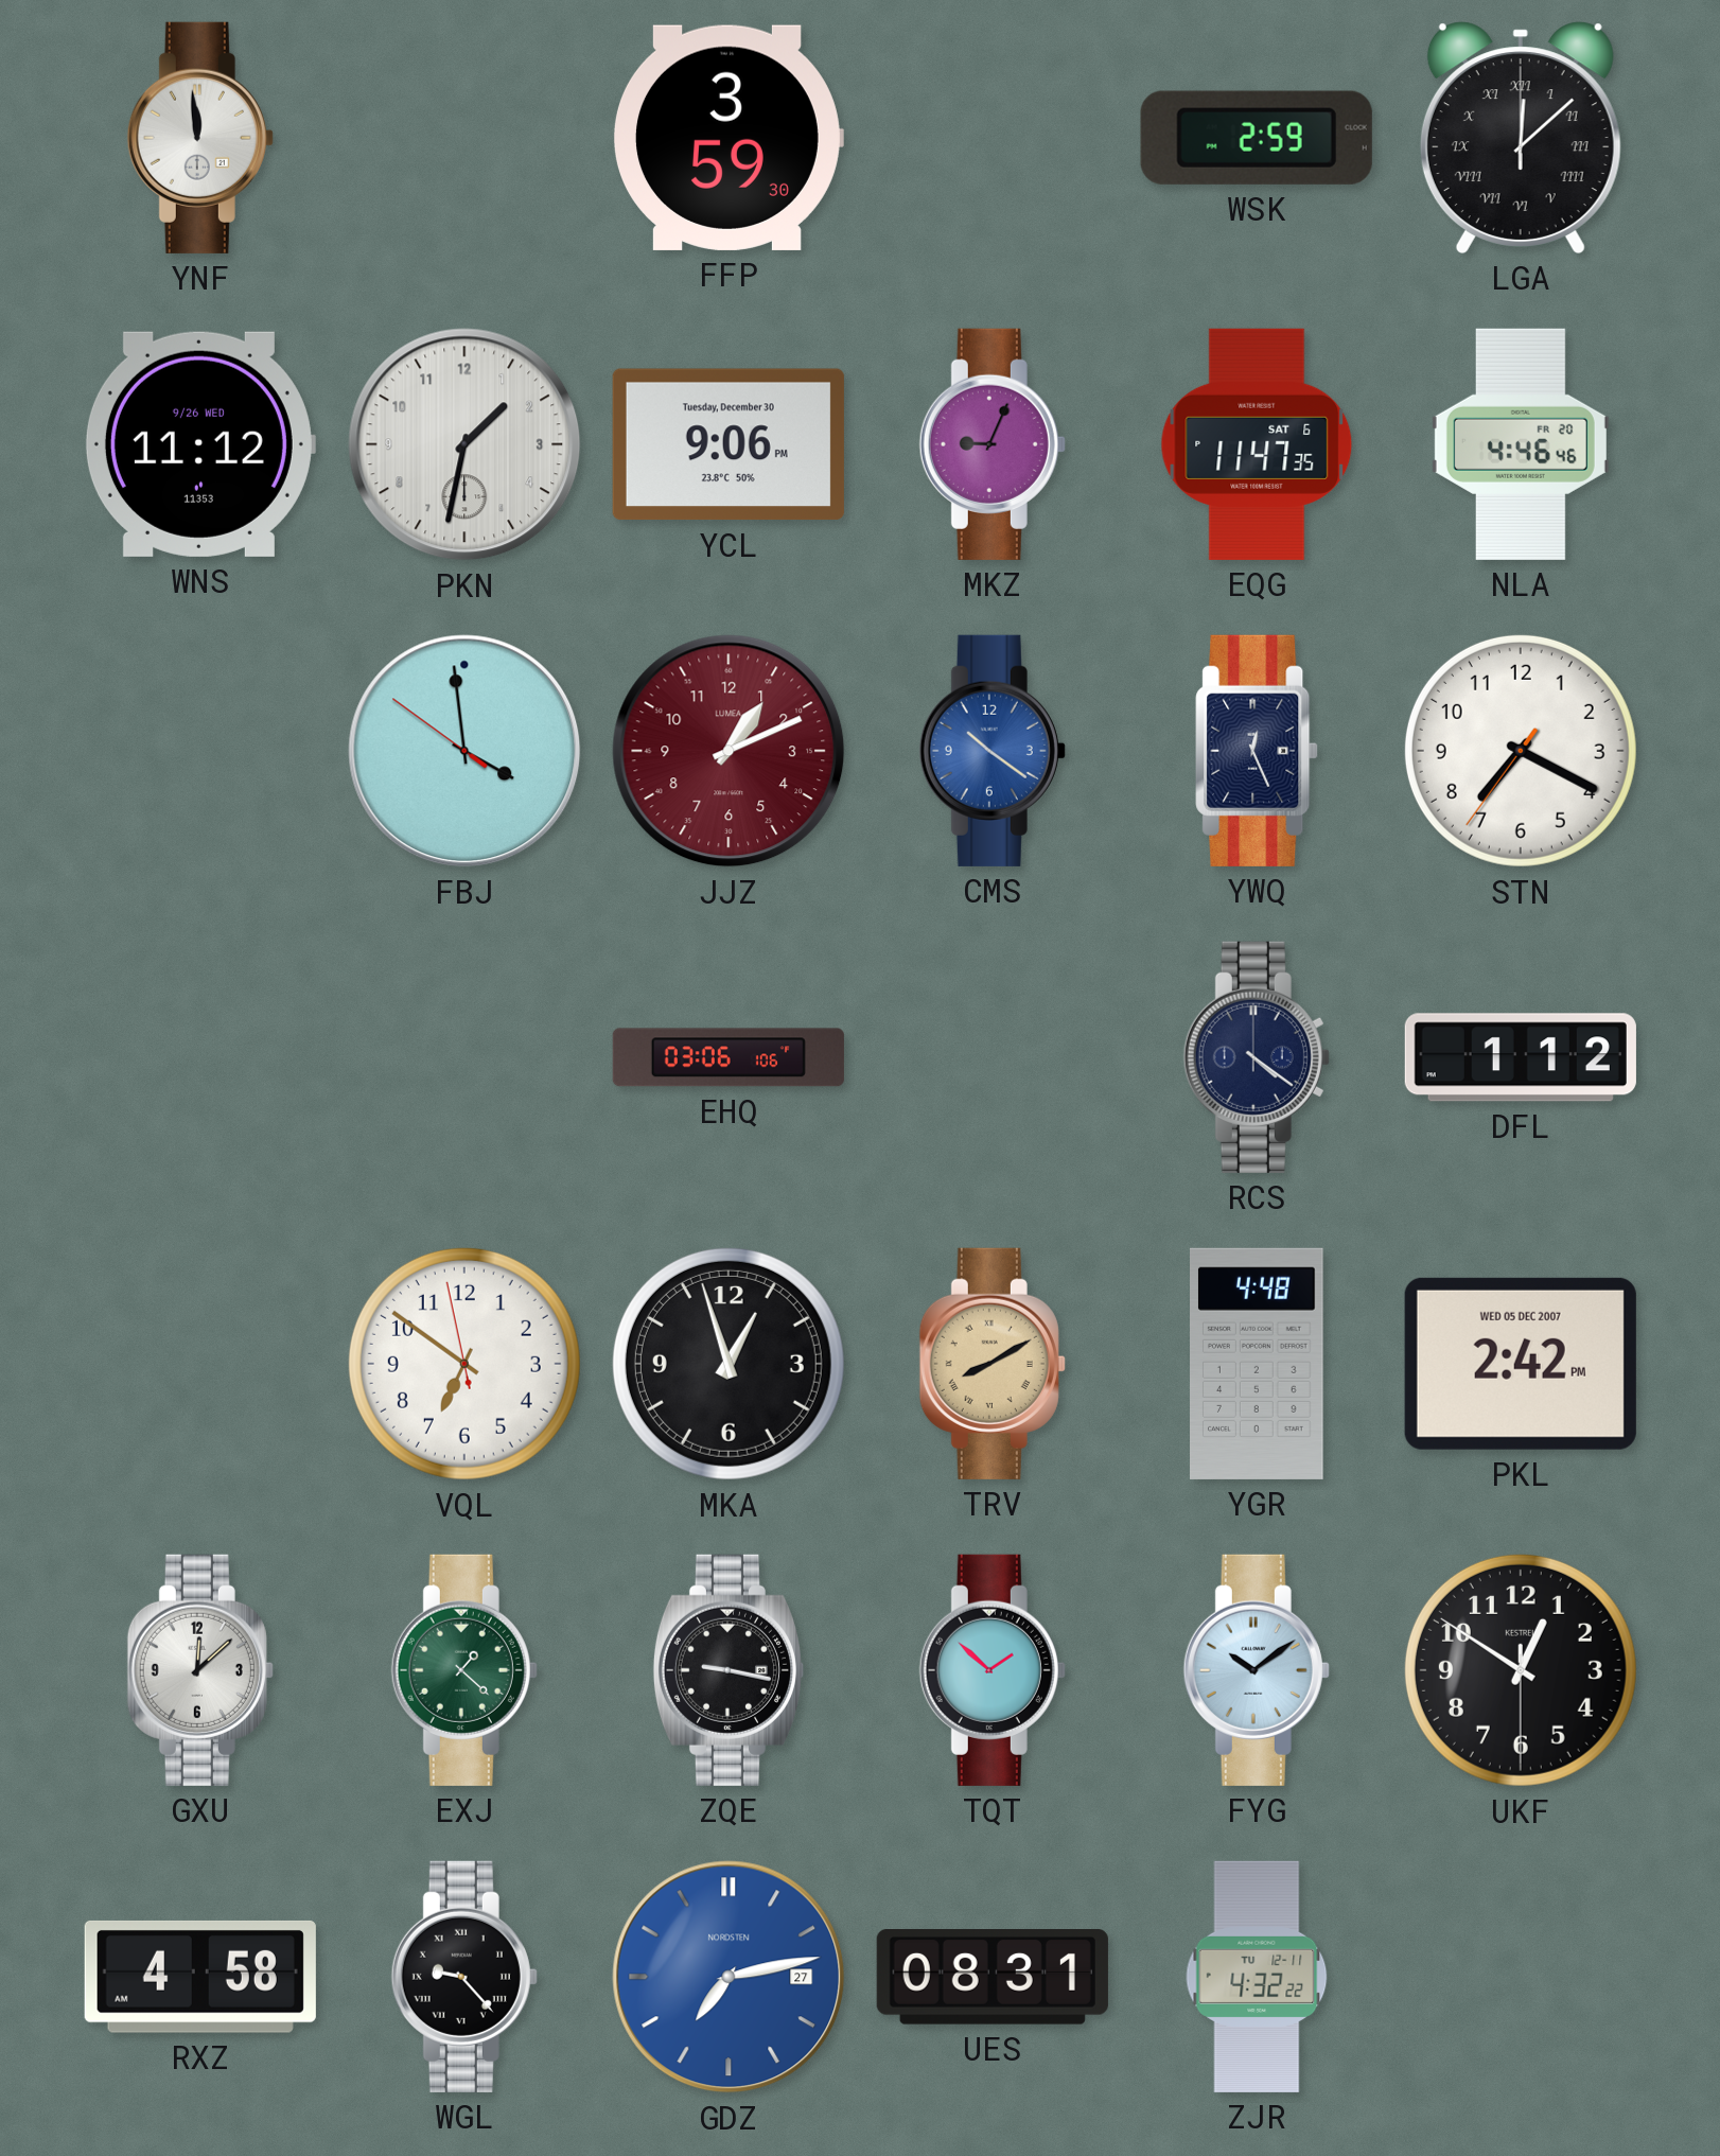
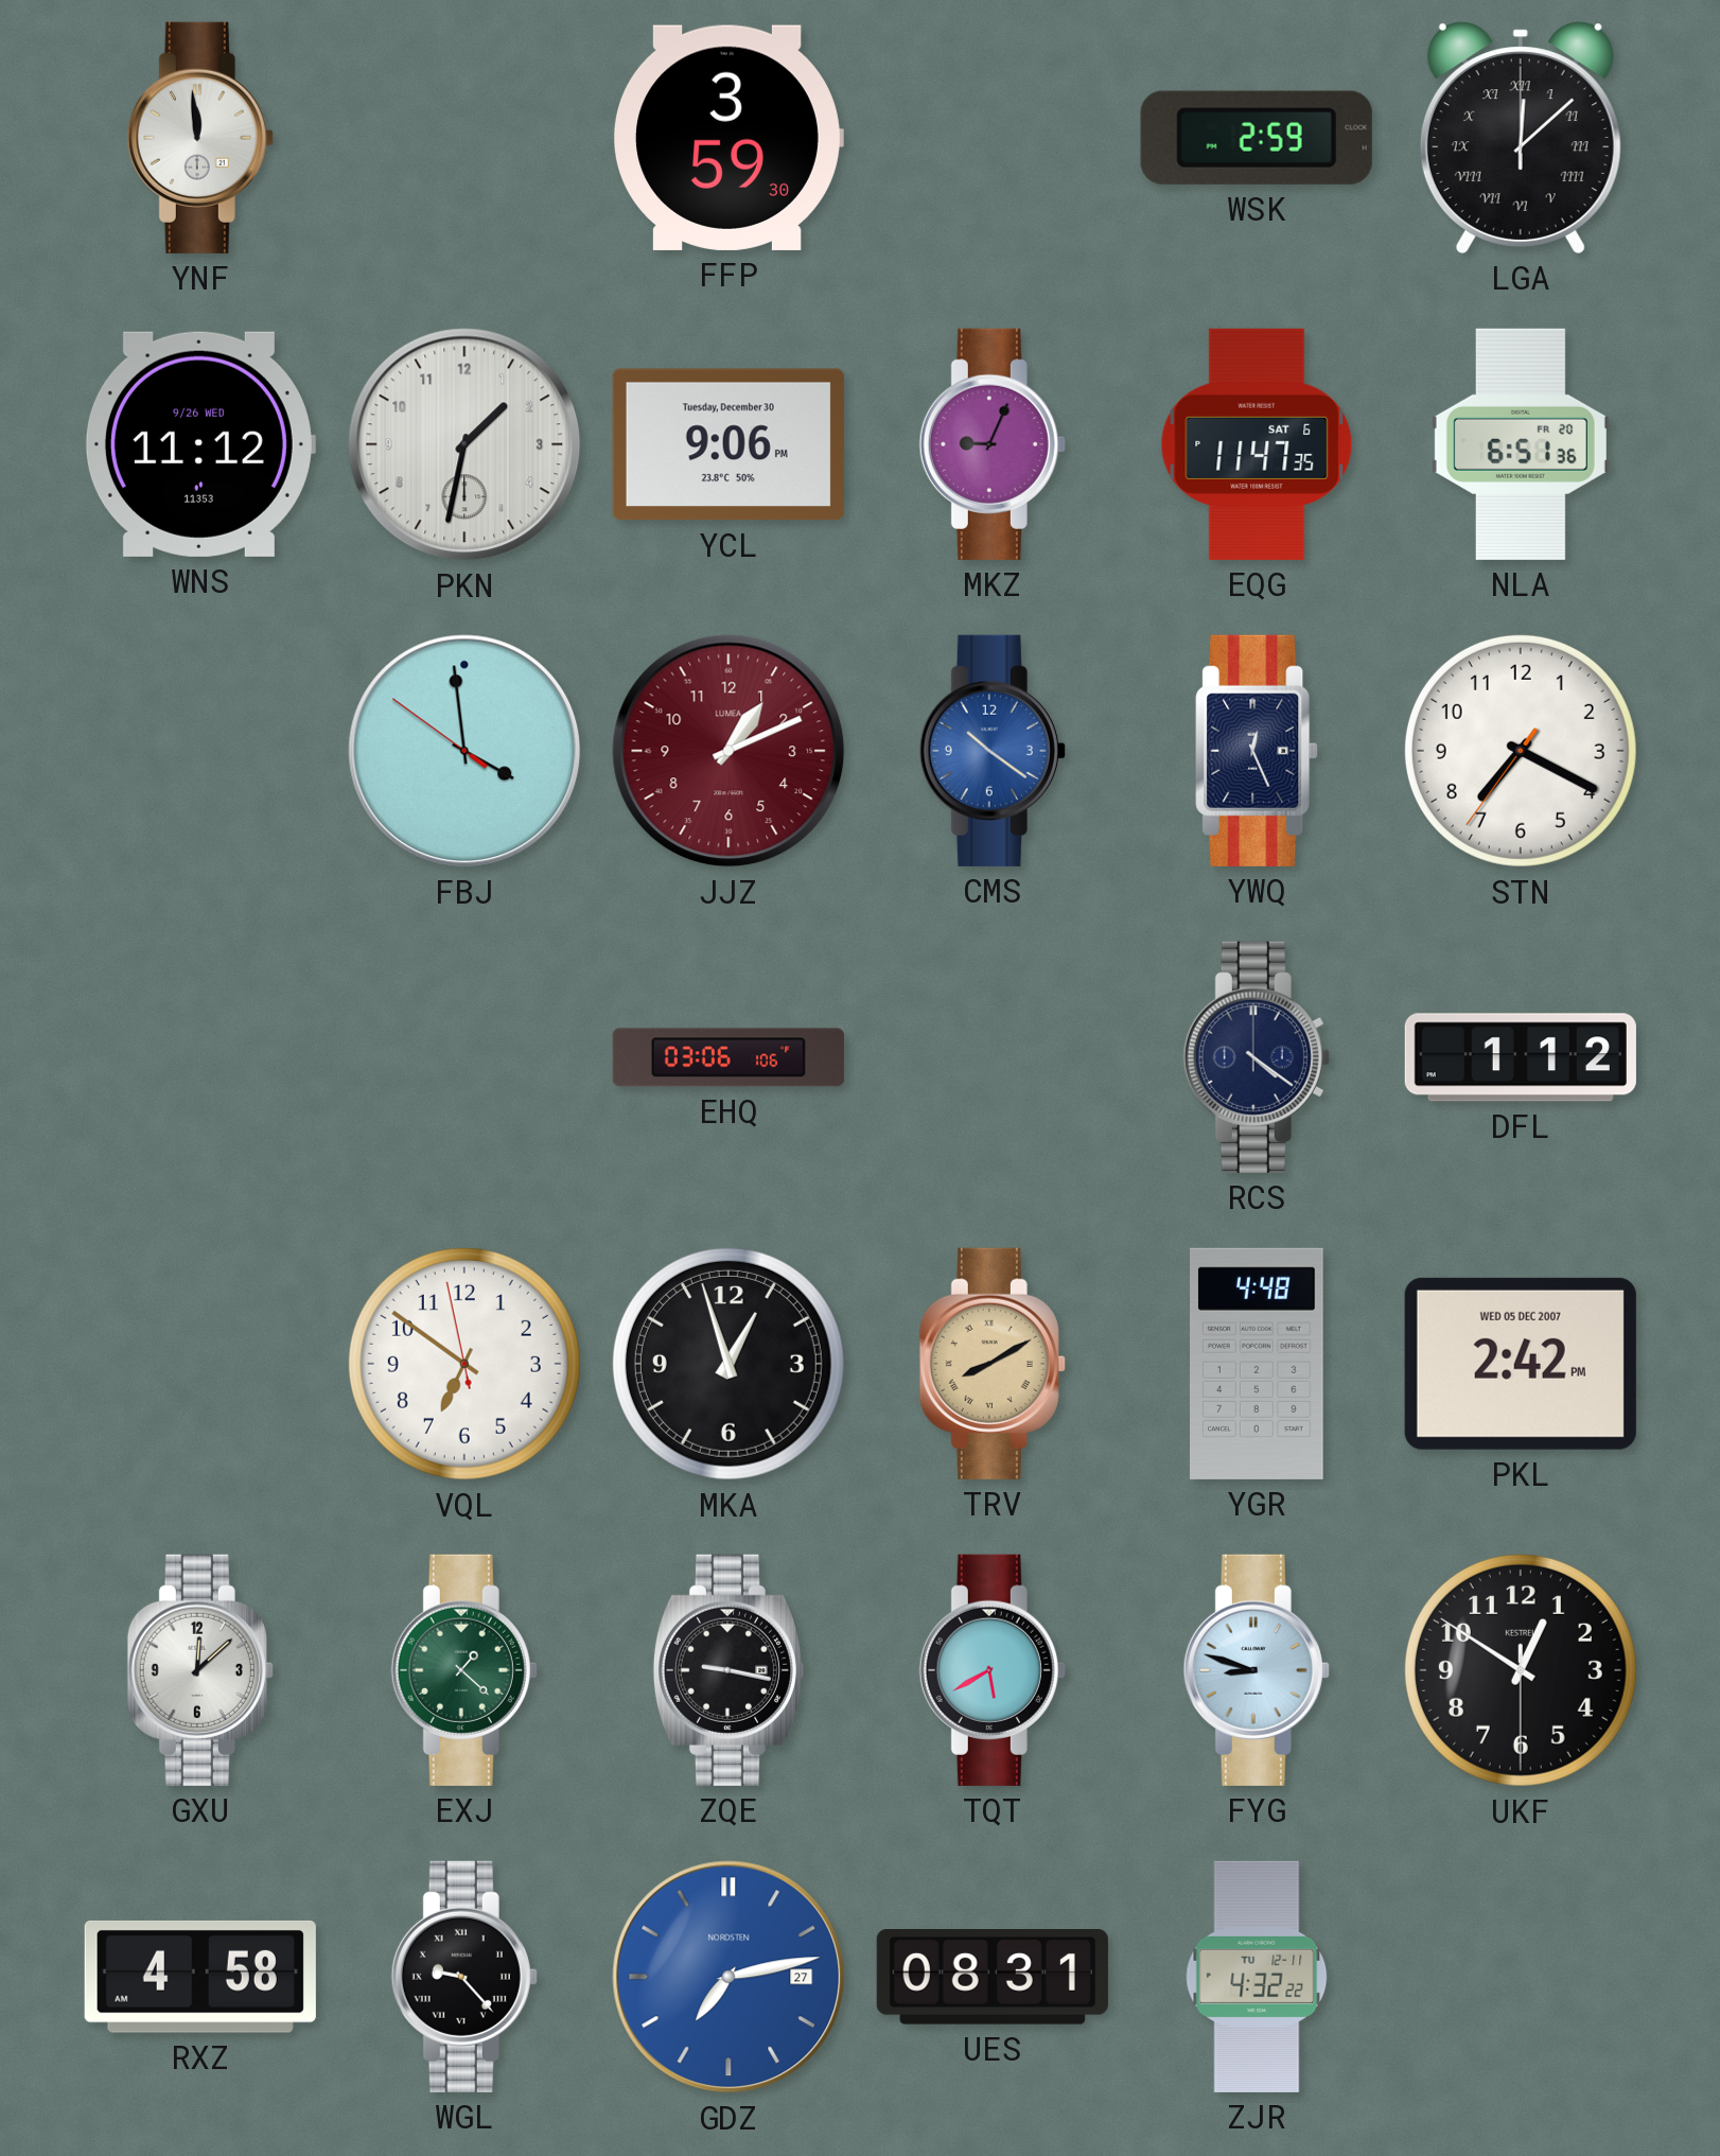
NLA: 4:46 -> 6:51
TQT: 1:52 -> 5:40
FYG: 10:09 -> 8:48
